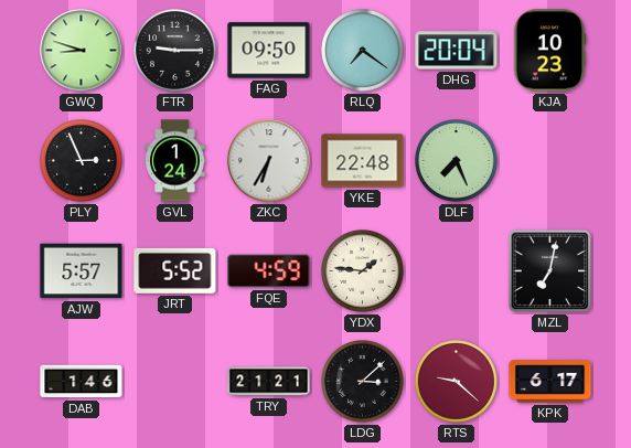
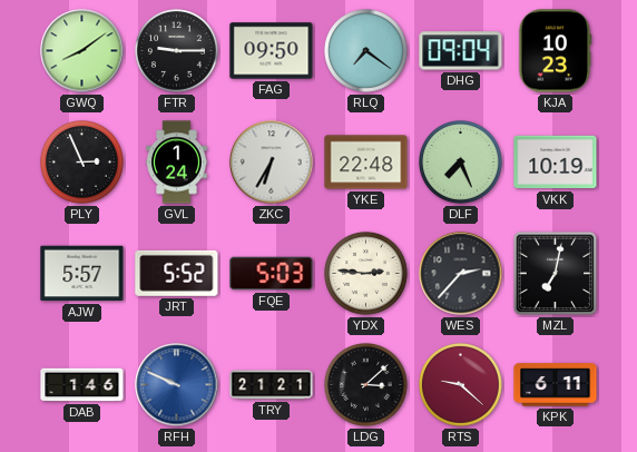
GWQ: 8:48 -> 8:09
DHG: 20:04 -> 09:04
VKK: none -> 10:19
FQE: 4:59 -> 5:03
YDX: 1:46 -> 2:46
WES: none -> 2:37
RFH: none -> 9:49
KPK: 6:17 -> 6:11
